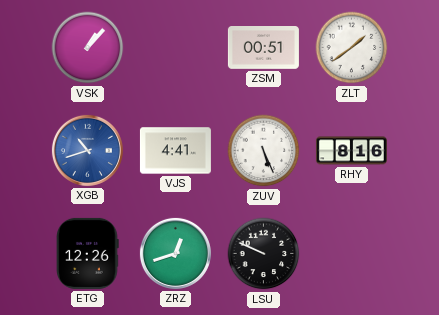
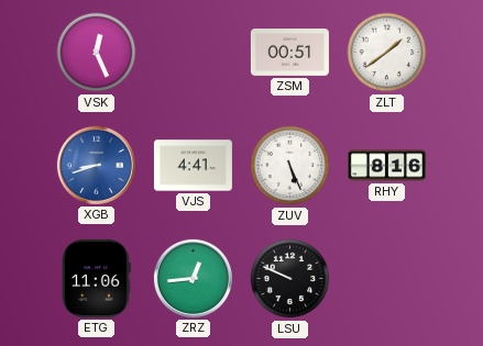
VSK: 1:07 -> 12:26
XGB: 10:42 -> 8:42
ETG: 12:26 -> 11:06
ZRZ: 12:42 -> 12:44
